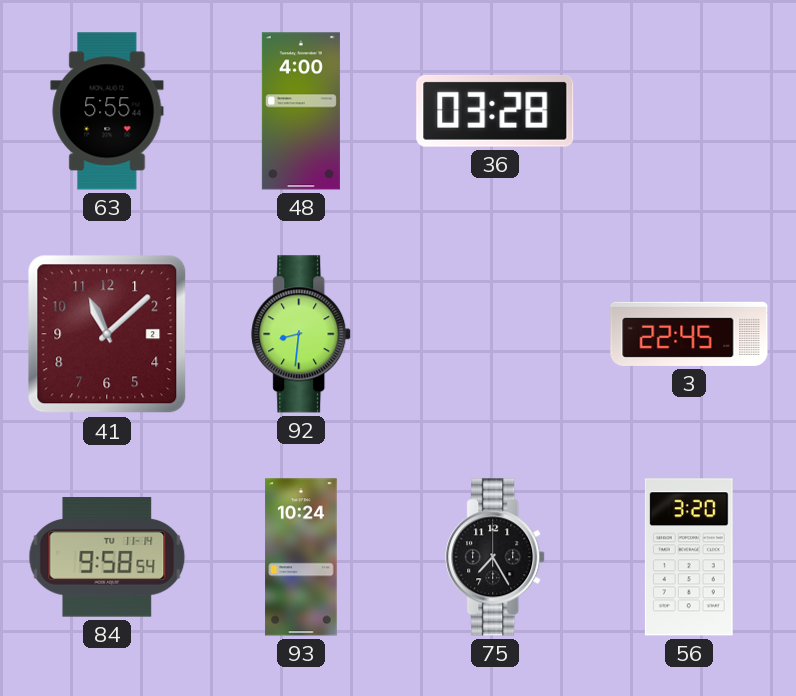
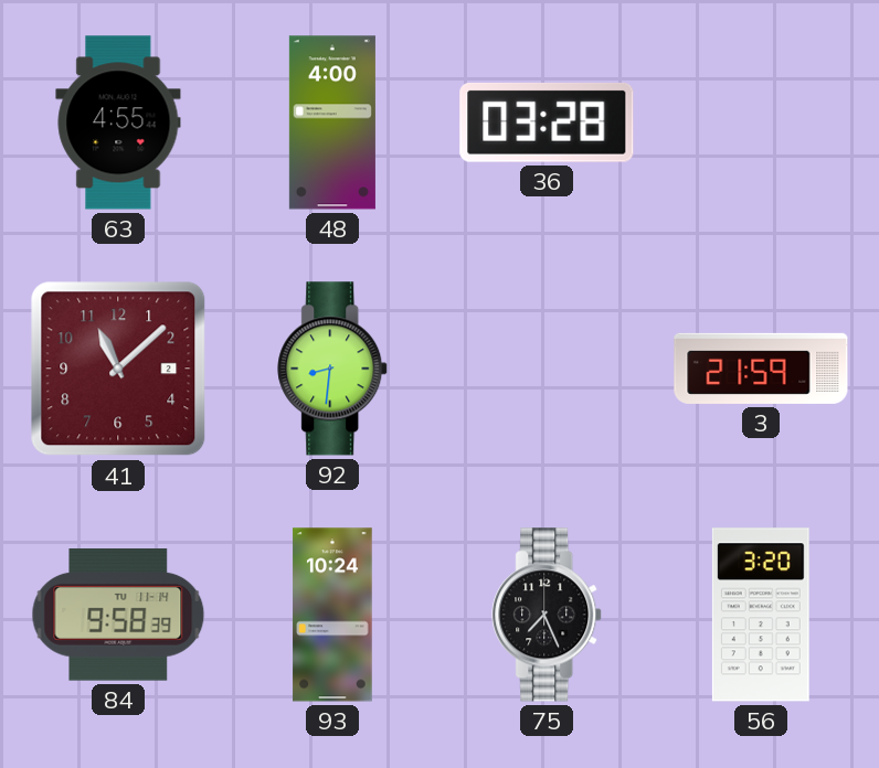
63: 5:55 -> 4:55
3: 22:45 -> 21:59
84: 9:58:54 -> 9:58:39
75: 7:25 -> 7:26
